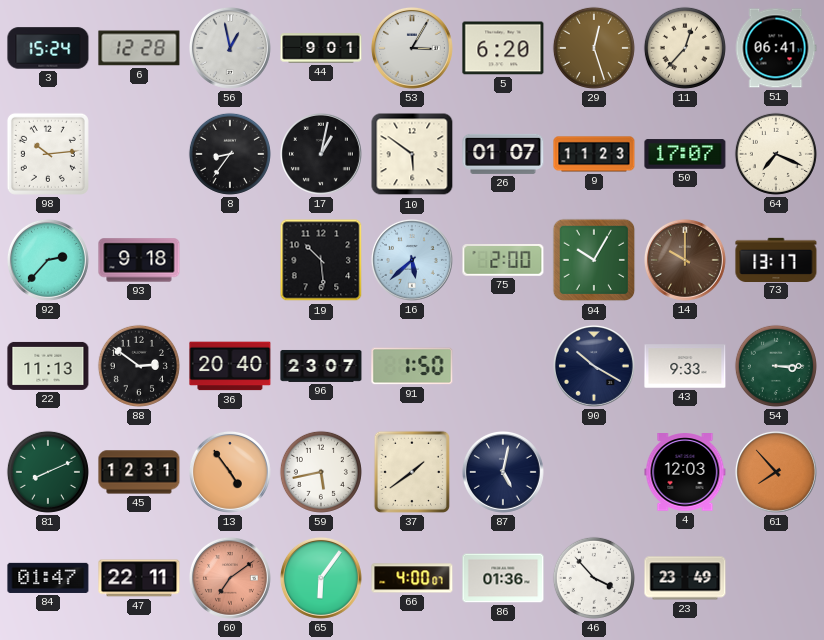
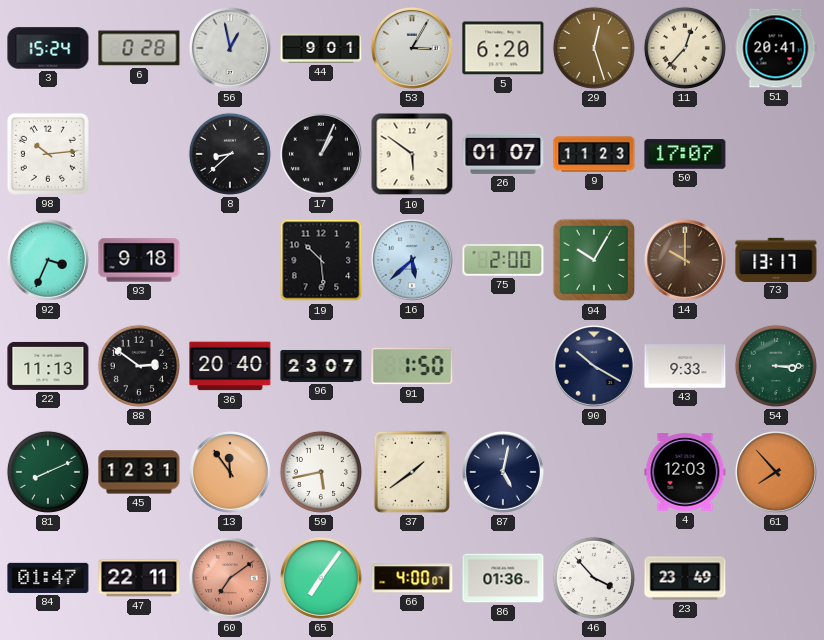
6: 12:28 -> 0:28
51: 06:41 -> 20:41
8: 8:36 -> 8:38
17: 1:02 -> 1:04
64: 7:19 -> none
92: 2:37 -> 3:34
13: 4:54 -> 11:54
65: 6:06 -> 7:06
